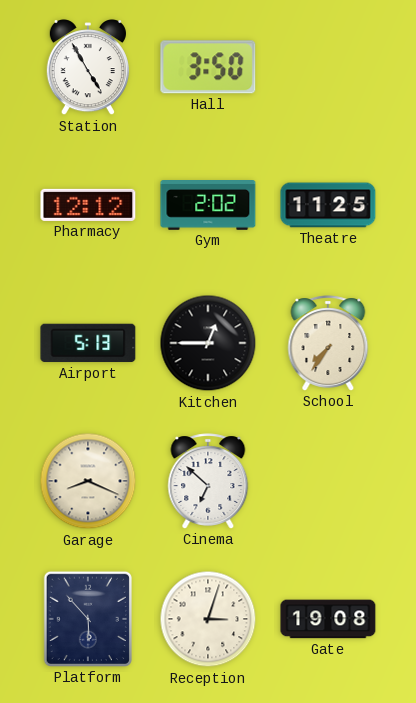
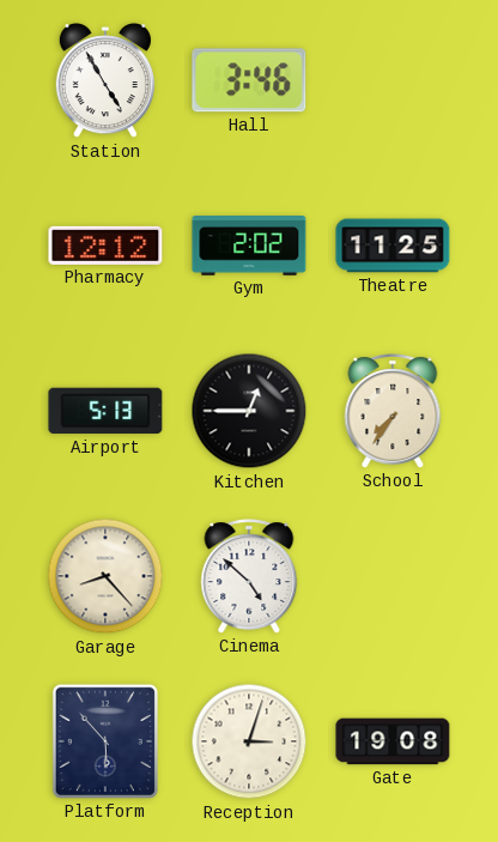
Hall: 3:50 -> 3:46
Garage: 8:19 -> 8:23
Cinema: 6:52 -> 4:52
